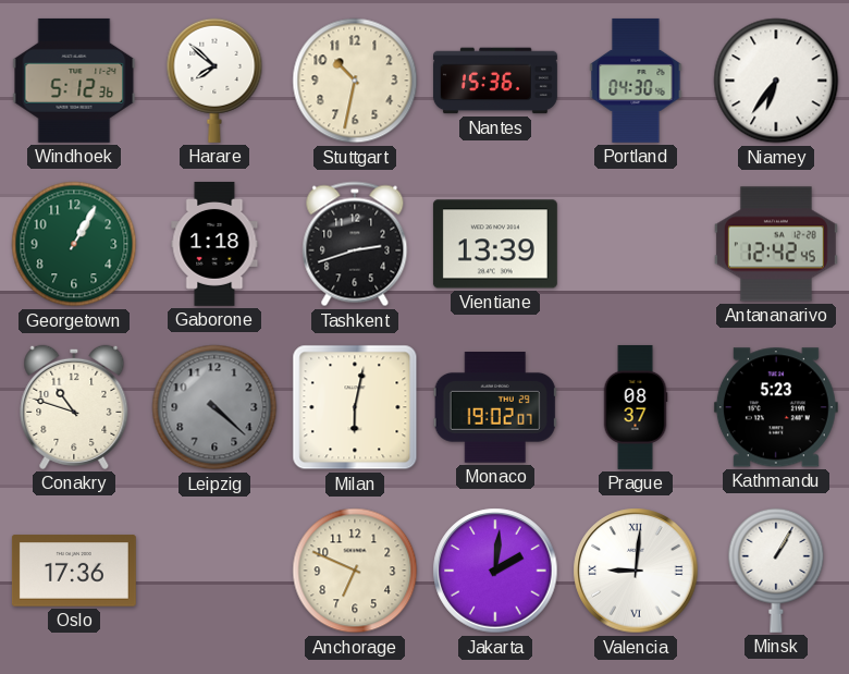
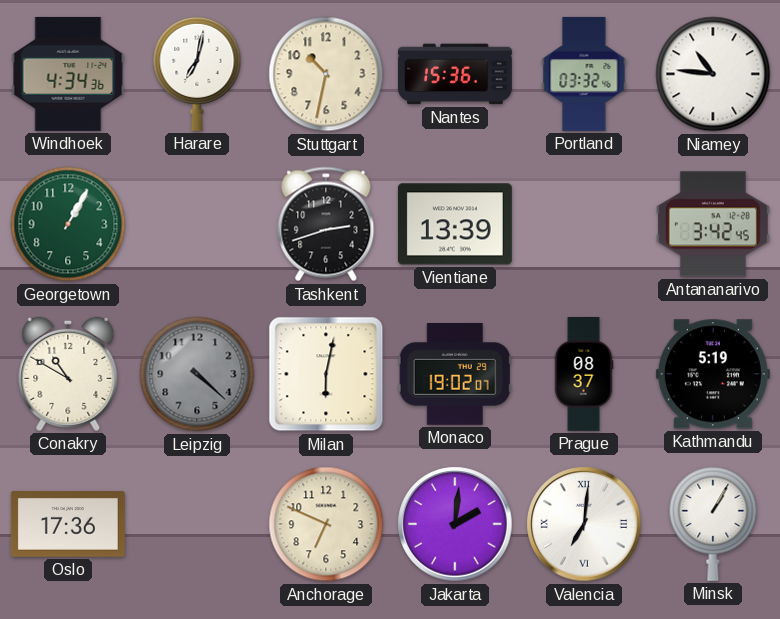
Windhoek: 5:12 -> 4:34
Harare: 7:52 -> 7:02
Portland: 04:30 -> 03:32
Niamey: 6:36 -> 10:46
Gaborone: 1:18 -> none
Antananarivo: 12:42 -> 3:42
Conakry: 10:48 -> 10:50
Kathmandu: 5:23 -> 5:19
Valencia: 9:01 -> 7:01
